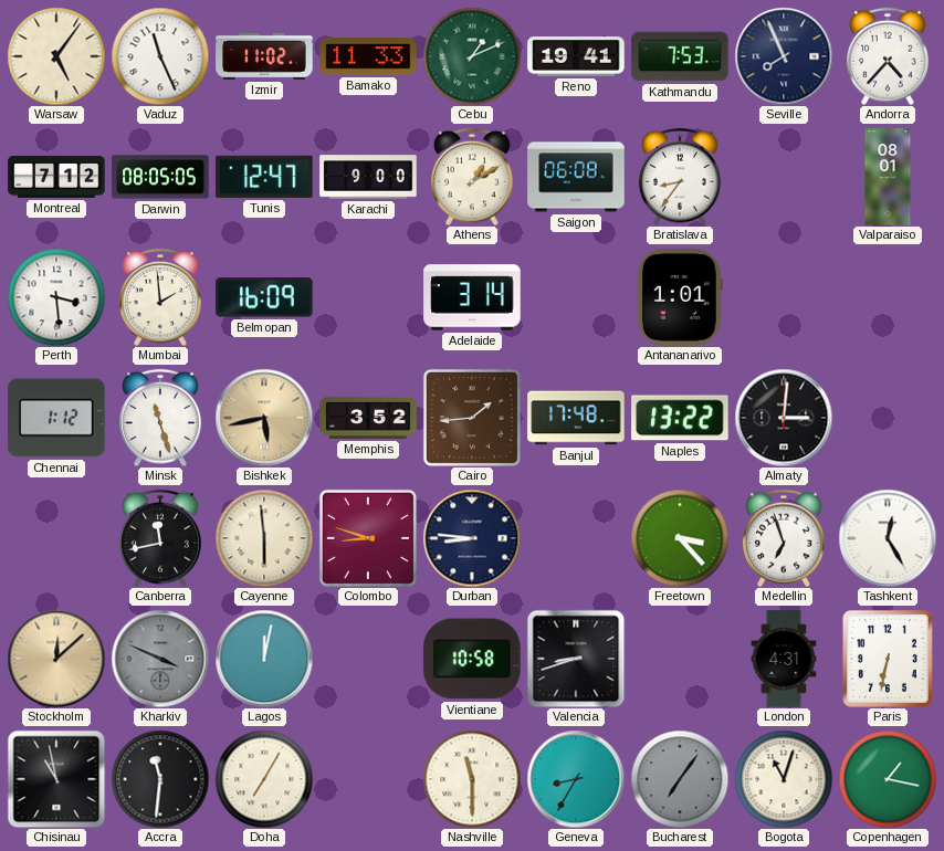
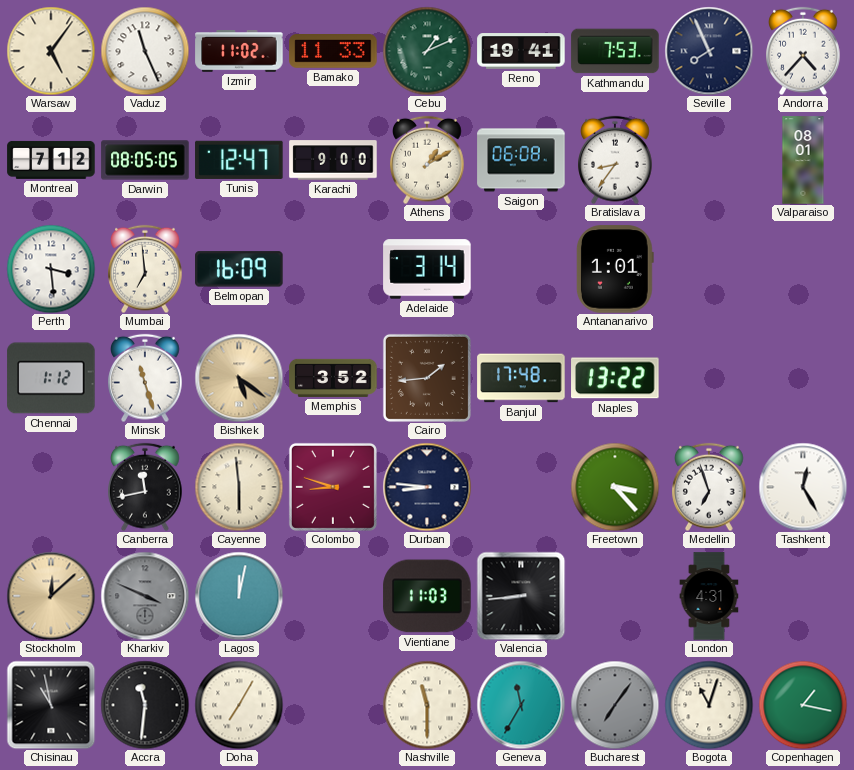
Mumbai: 1:59 -> 6:59
Bishkek: 5:43 -> 5:21
Almaty: 3:01 -> none
Vientiane: 10:58 -> 11:03
Valencia: 8:42 -> 8:44
Paris: 6:32 -> none
Geneva: 8:35 -> 11:35
